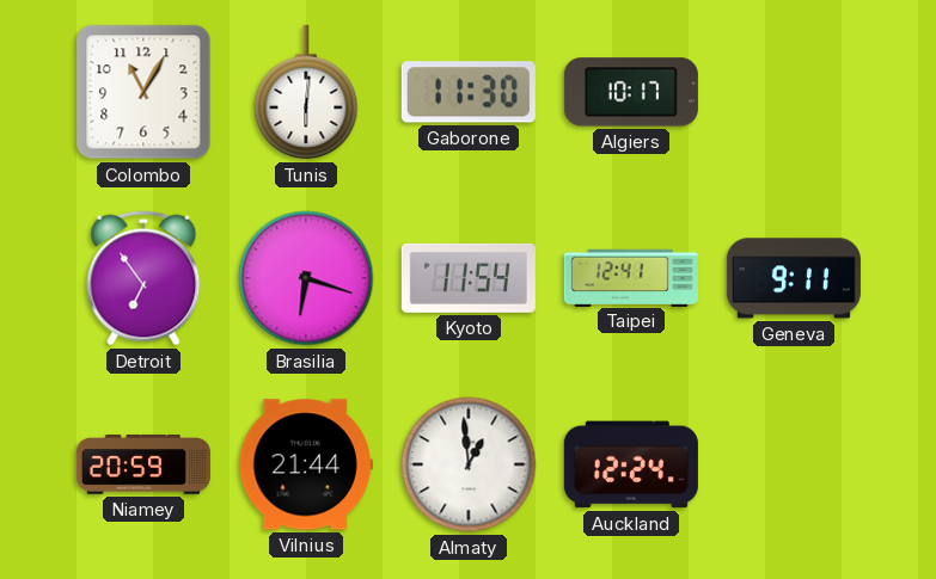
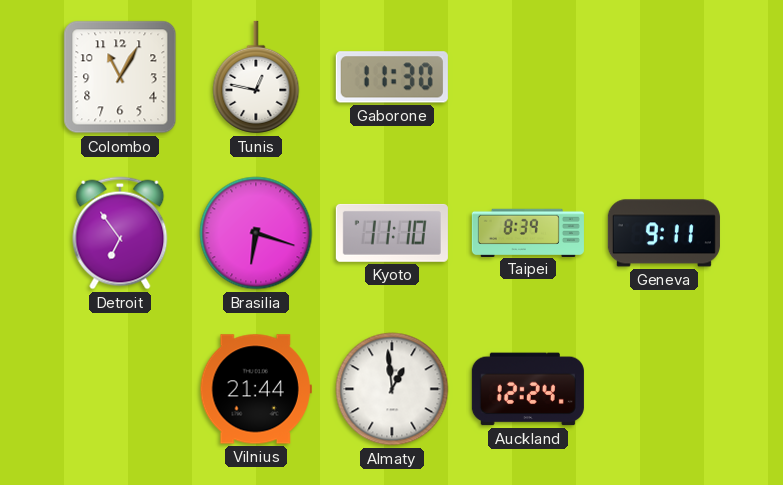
Tunis: 6:01 -> 12:47
Algiers: 10:17 -> none
Kyoto: 11:54 -> 11:10
Taipei: 12:41 -> 8:39
Niamey: 20:59 -> none
